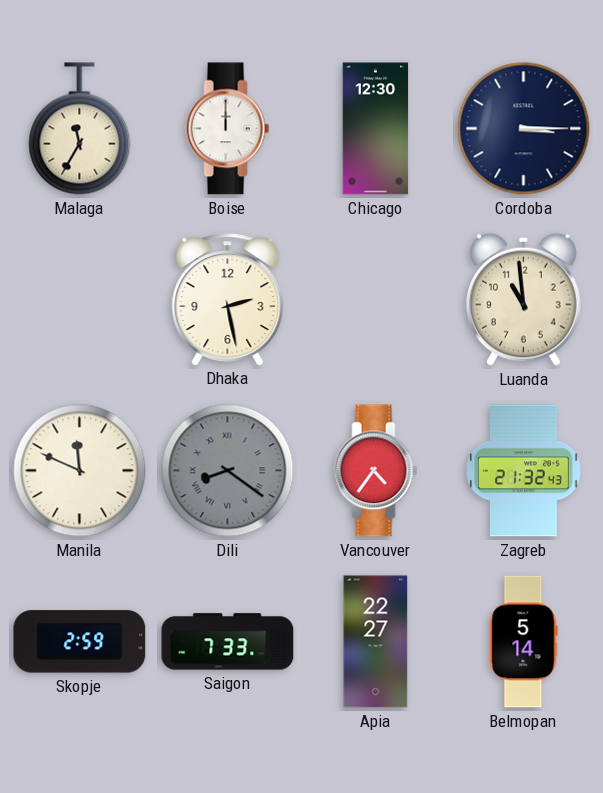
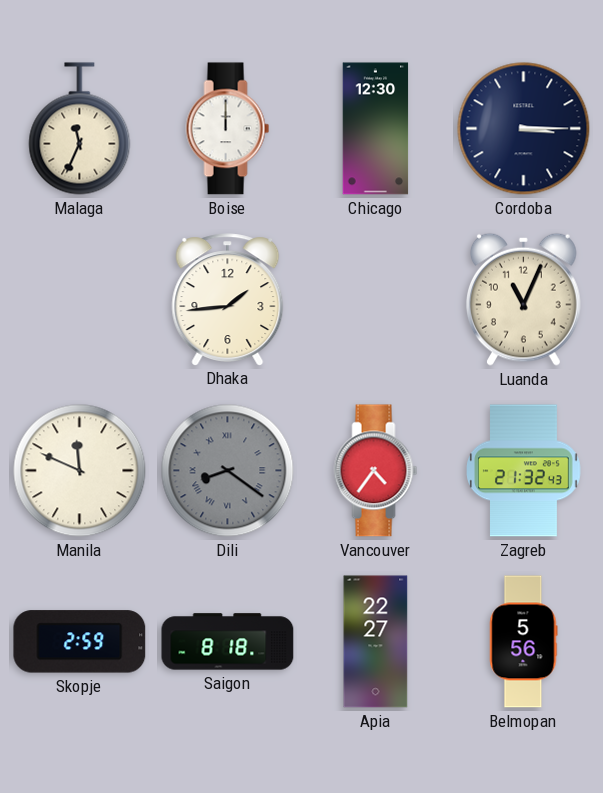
Malaga: 11:35 -> 11:34
Dhaka: 2:28 -> 1:44
Luanda: 10:59 -> 11:04
Saigon: 7:33 -> 8:18
Belmopan: 5:14 -> 5:56
